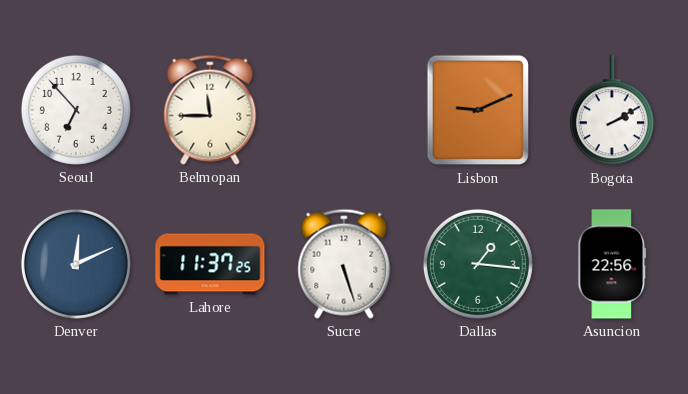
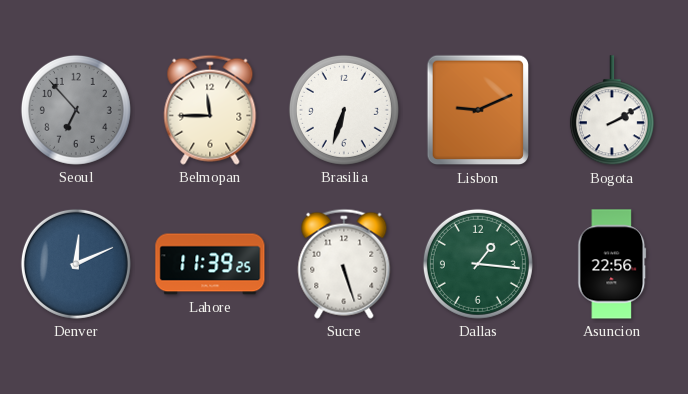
Seoul dial: white -> grey
Brasilia: none -> 6:33
Lahore: 11:37 -> 11:39
